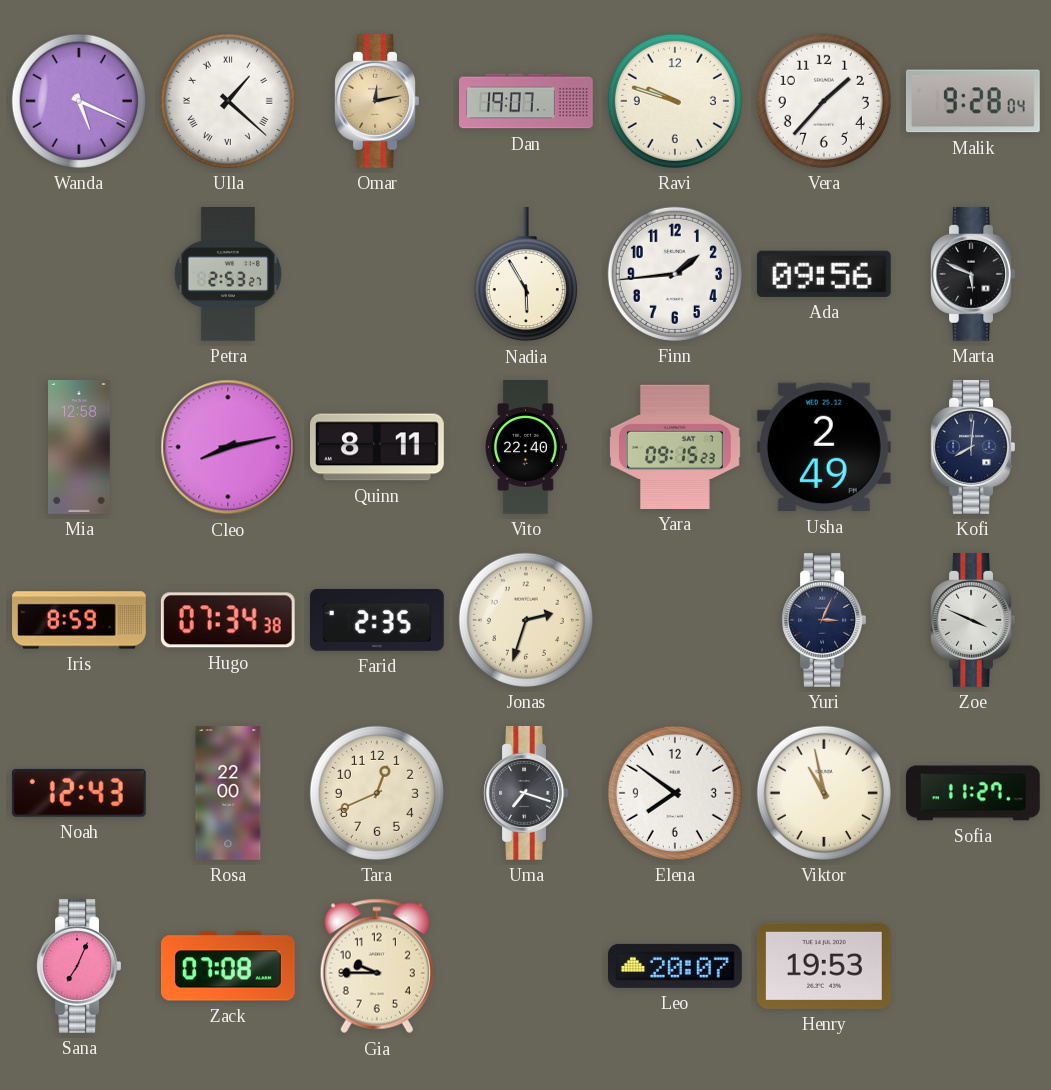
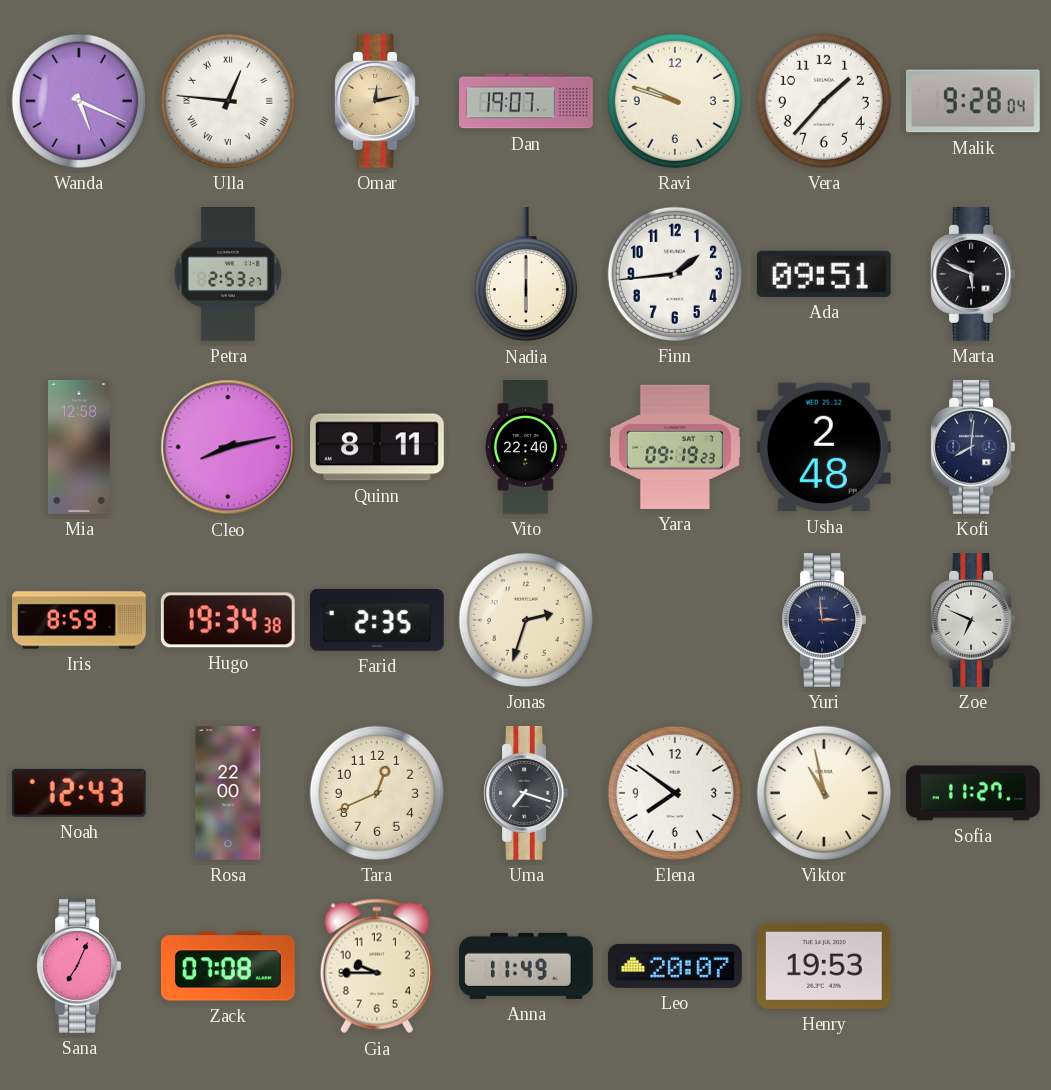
Ulla: 1:22 -> 12:46
Nadia: 5:55 -> 6:00
Ada: 09:56 -> 09:51
Yara: 09:15 -> 09:19
Usha: 2:49 -> 2:48
Hugo: 07:34 -> 19:34
Yuri: 3:04 -> 2:59
Zoe: 3:49 -> 6:49
Anna: none -> 11:49
